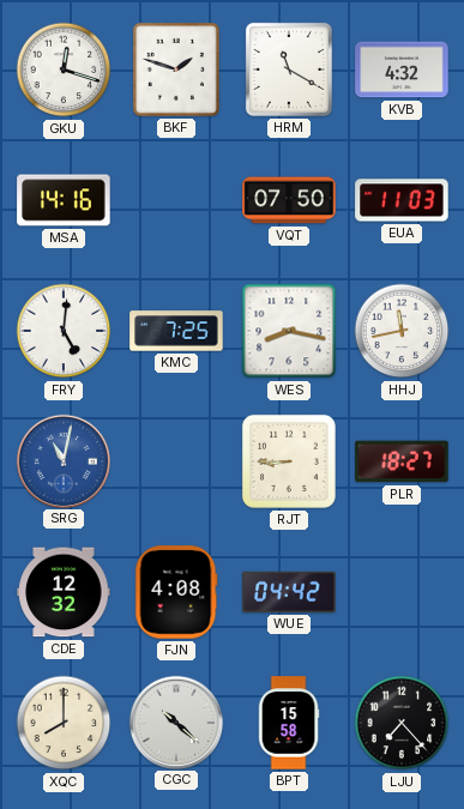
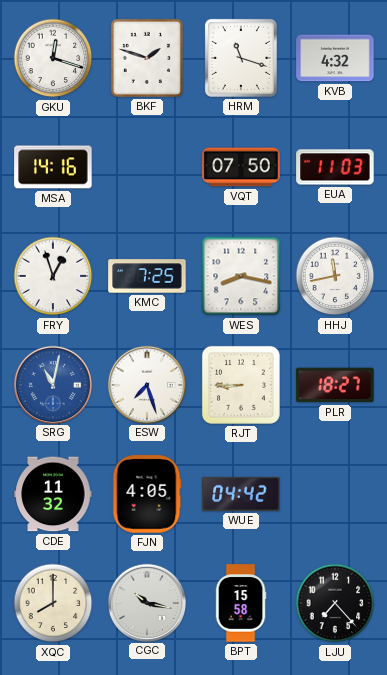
HRM: 11:20 -> 11:18
FRY: 5:01 -> 12:57
ESW: none -> 7:27
CDE: 12:32 -> 11:32
FJN: 4:08 -> 4:05
CGC: 10:22 -> 10:17
